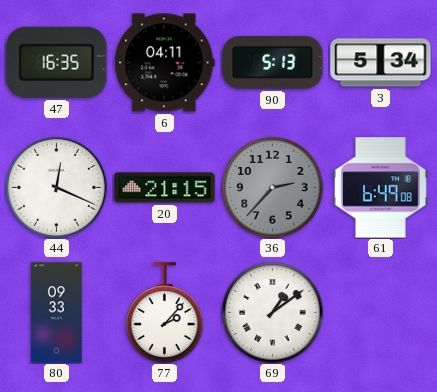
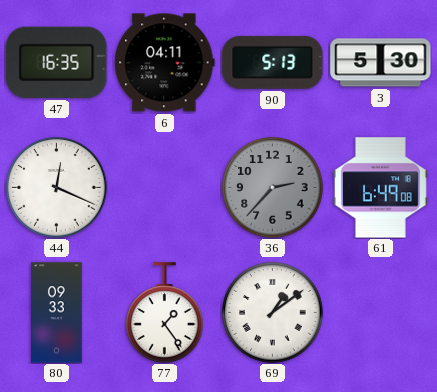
3: 5:34 -> 5:30
20: 21:15 -> none
77: 2:07 -> 1:24
